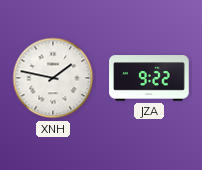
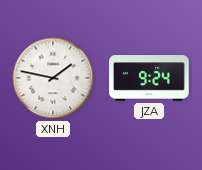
JZA: 9:22 -> 9:24
